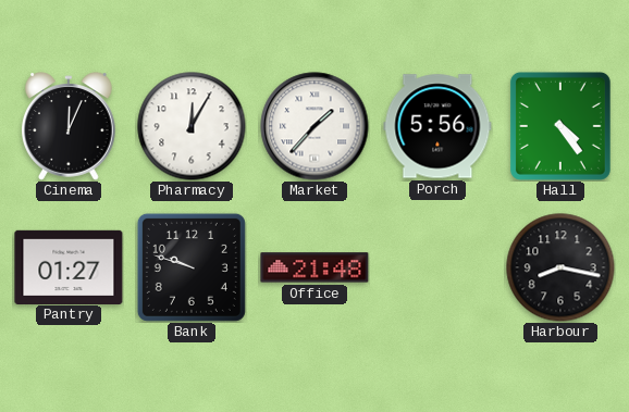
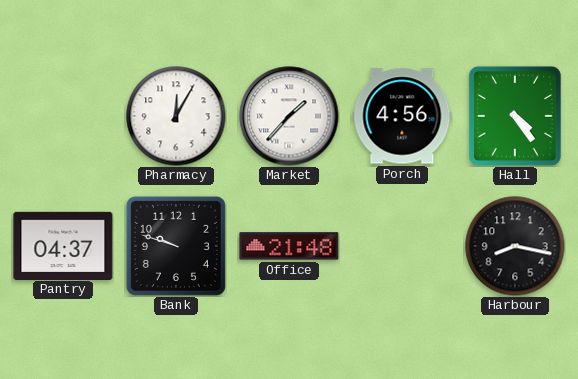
Cinema: 12:04 -> none
Porch: 5:56 -> 4:56
Pantry: 01:27 -> 04:37
